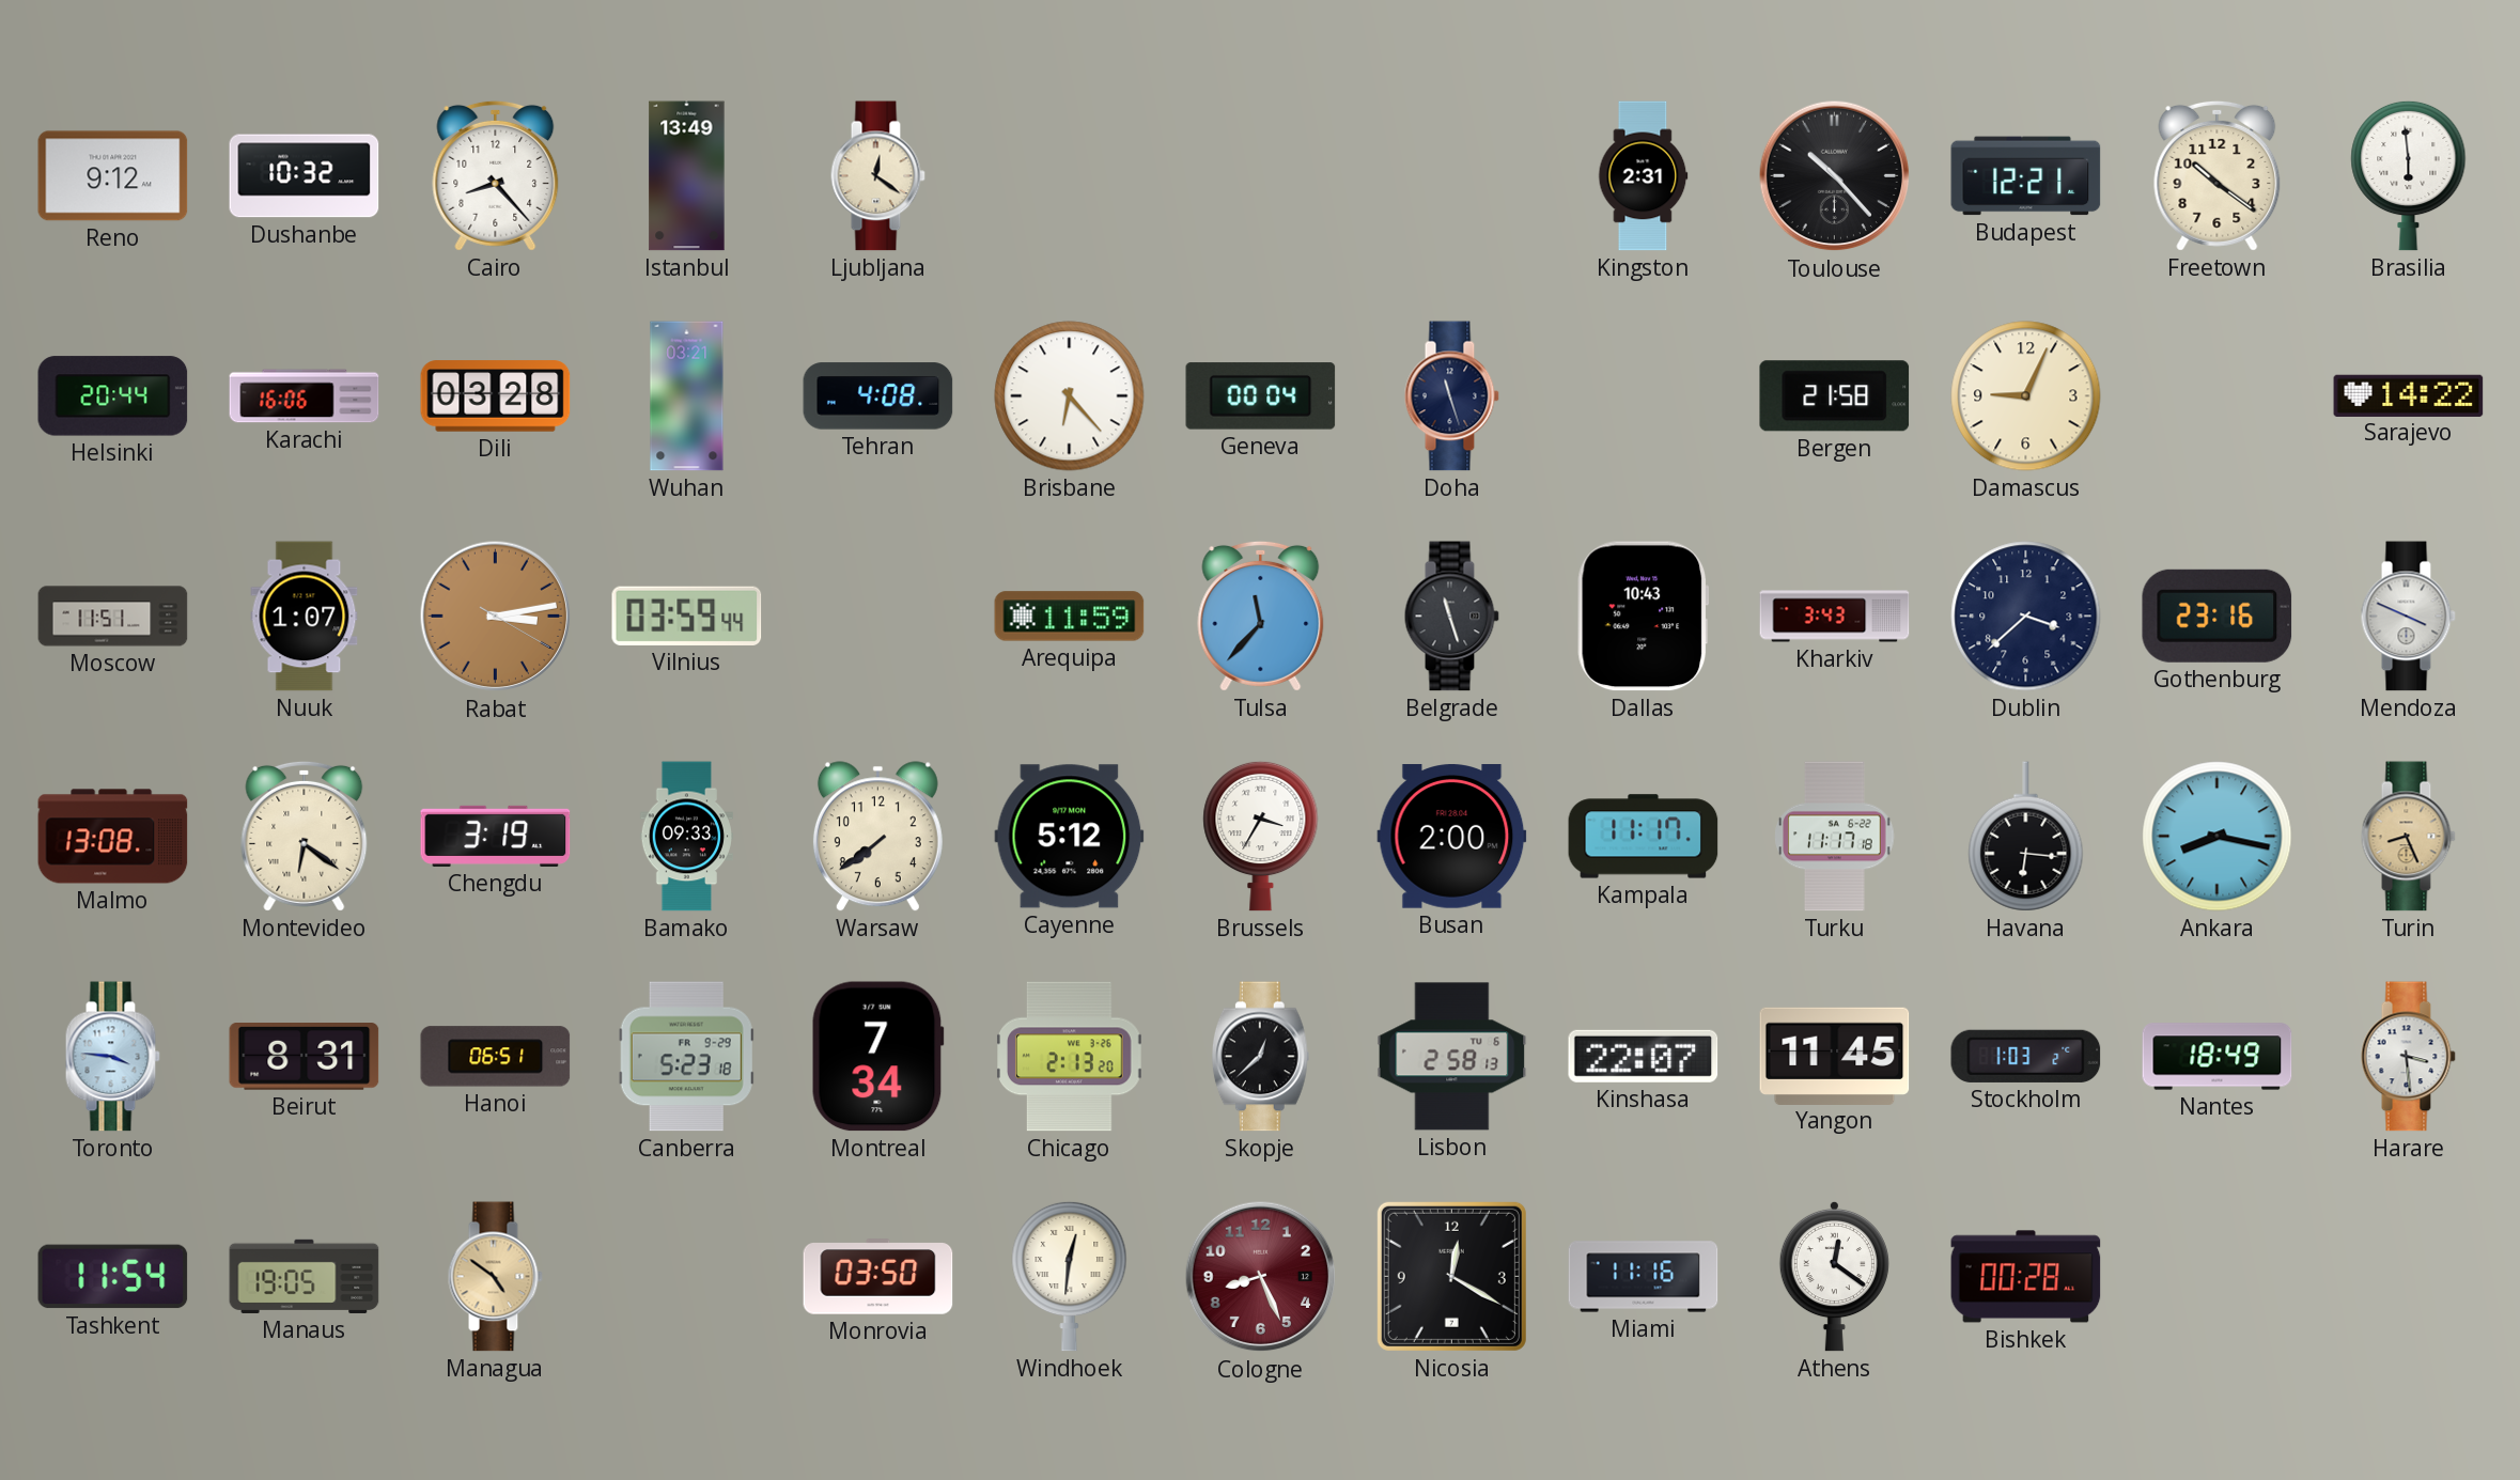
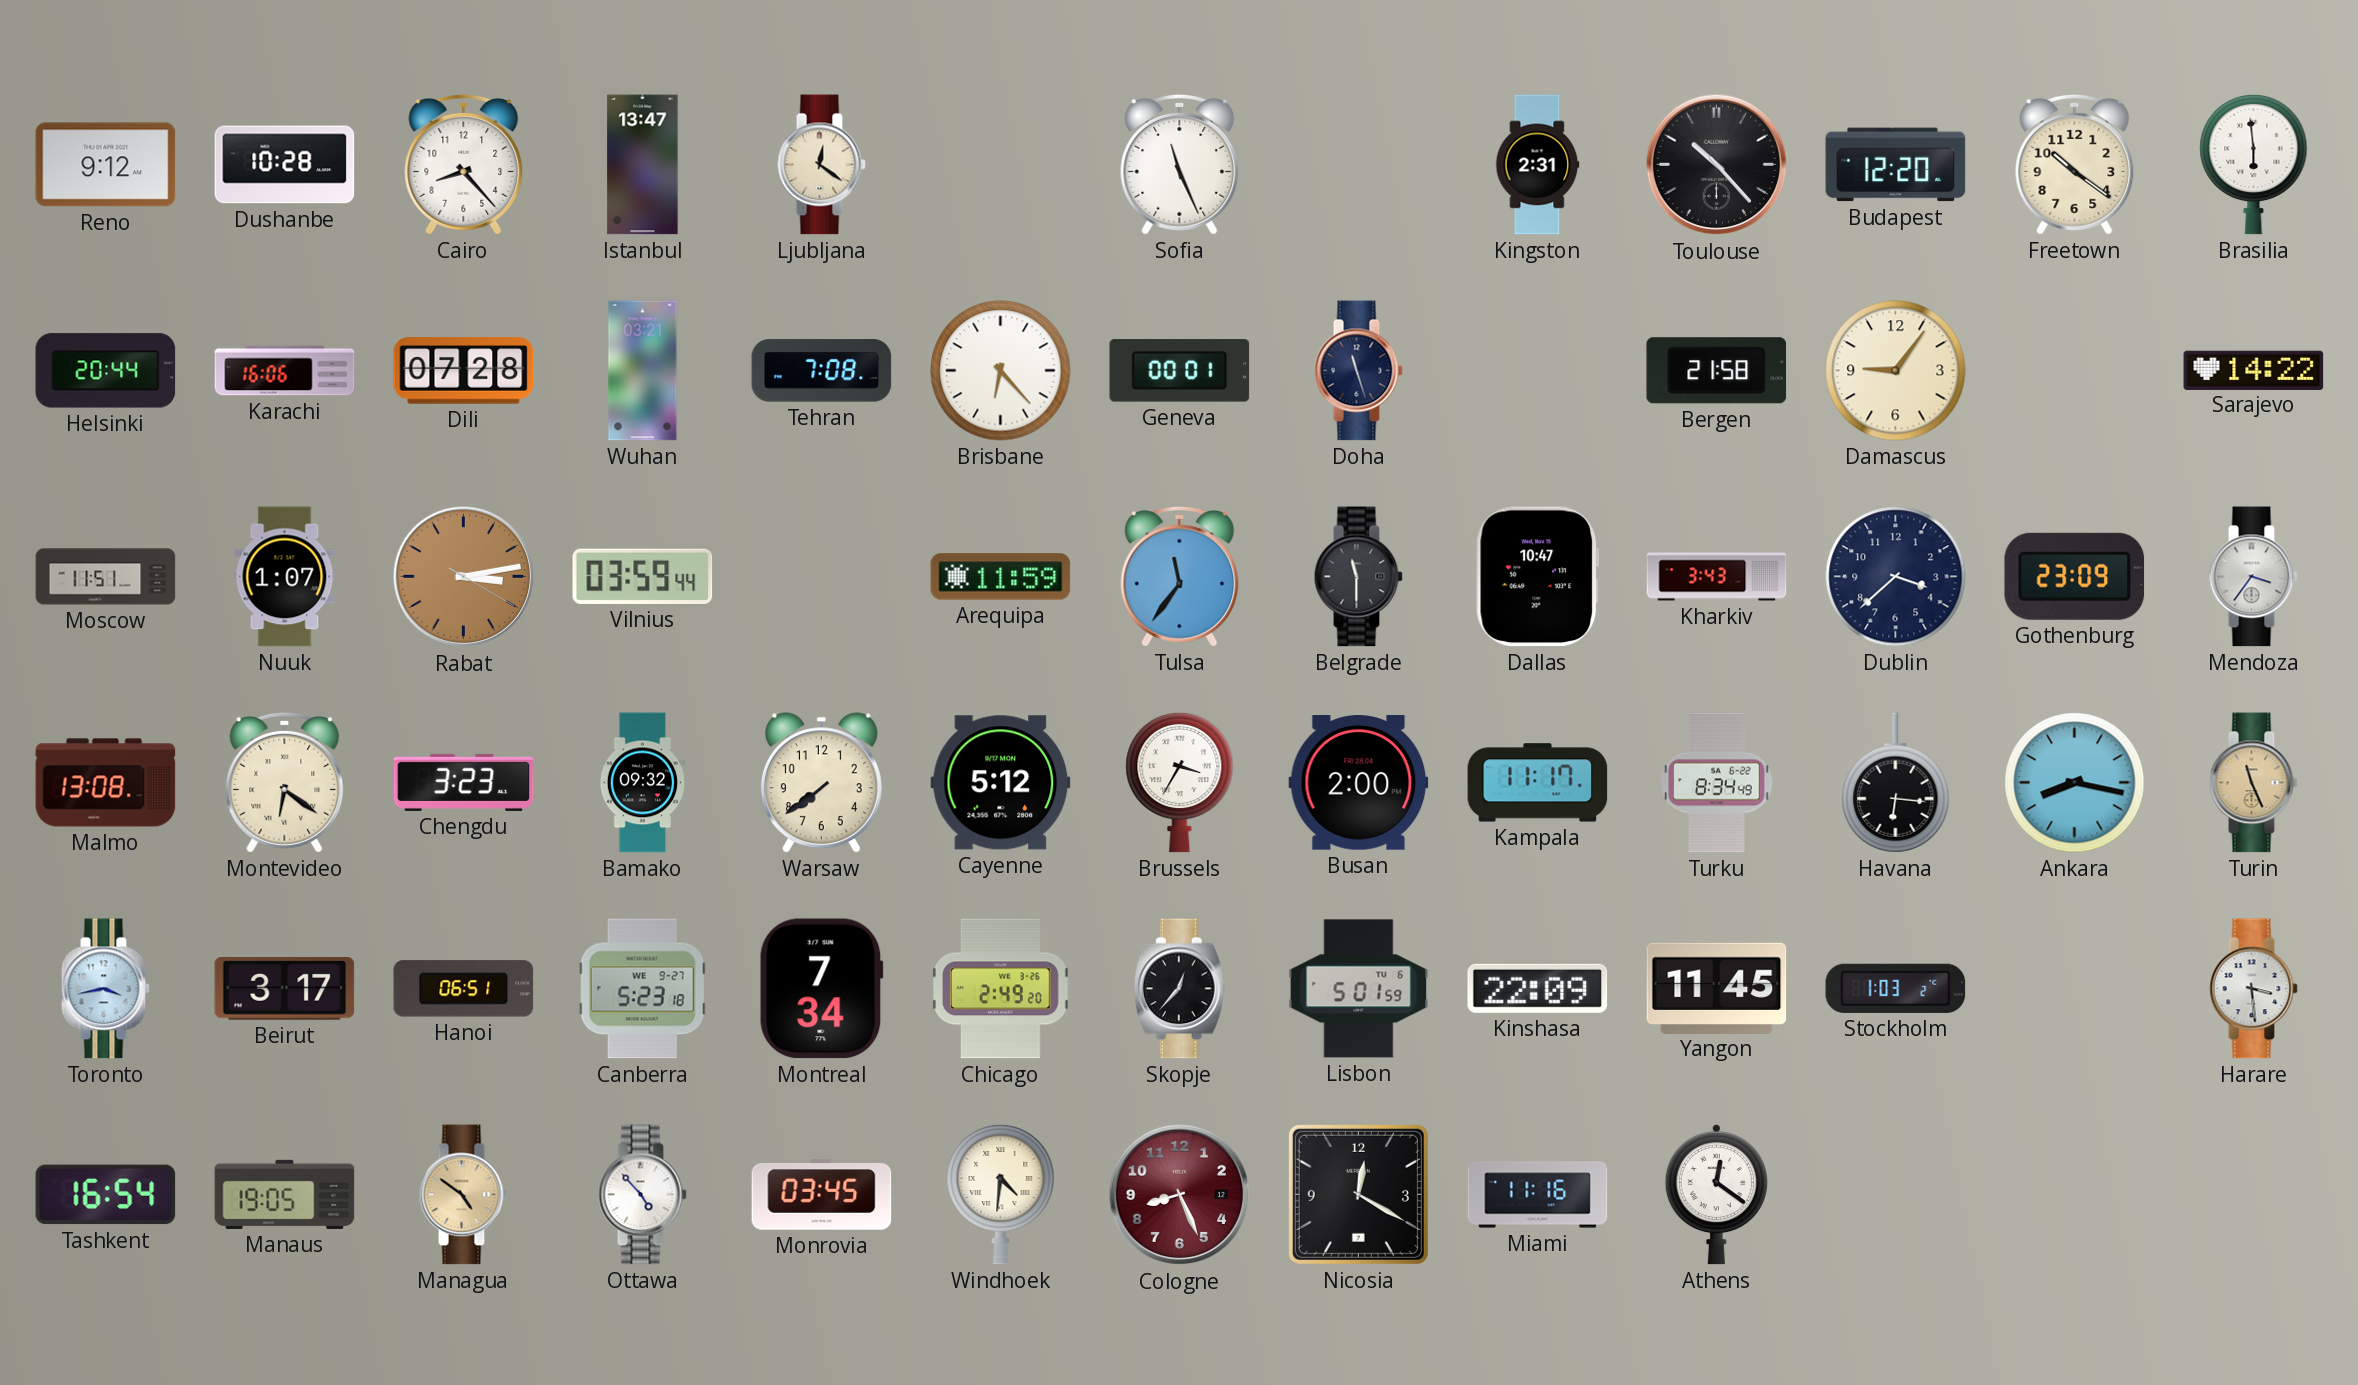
Dushanbe: 10:32 -> 10:28
Istanbul: 13:49 -> 13:47
Sofia: none -> 11:26
Budapest: 12:21 -> 12:20
Dili: 03:28 -> 07:28
Tehran: 4:08 -> 7:08
Geneva: 00:04 -> 00:01
Damascus: 9:04 -> 9:06
Tulsa: 11:37 -> 11:36
Belgrade: 11:27 -> 11:30
Dallas: 10:43 -> 10:47
Gothenburg: 23:16 -> 23:09
Mendoza: 3:49 -> 3:36
Chengdu: 3:19 -> 3:23
Bamako: 09:33 -> 09:32
Turku: 11:17 -> 8:34
Turin: 8:26 -> 11:26
Toronto: 3:46 -> 3:43
Beirut: 8:31 -> 3:17
Canberra date: FR 9-29 -> WE 9-27
Chicago: 2:13 -> 2:49
Skopje: 12:38 -> 12:37
Lisbon: 2:58 -> 5:01
Kinshasa: 22:07 -> 22:09
Nantes: 18:49 -> none
Tashkent: 11:54 -> 16:54
Ottawa: none -> 4:53
Monrovia: 03:50 -> 03:45
Windhoek: 12:31 -> 4:31
Bishkek: 00:28 -> none
